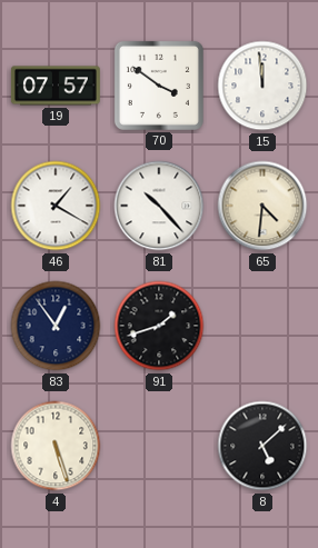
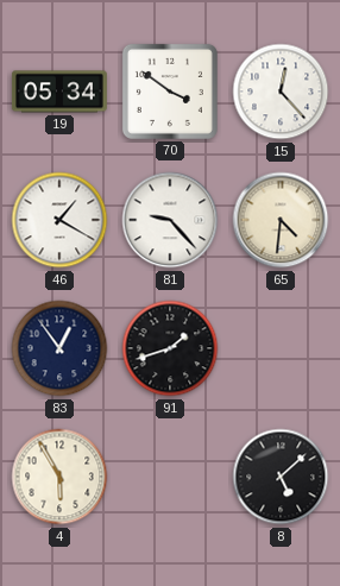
19: 07:57 -> 05:34
15: 11:59 -> 12:23
81: 10:23 -> 9:23
4: 5:27 -> 5:55
